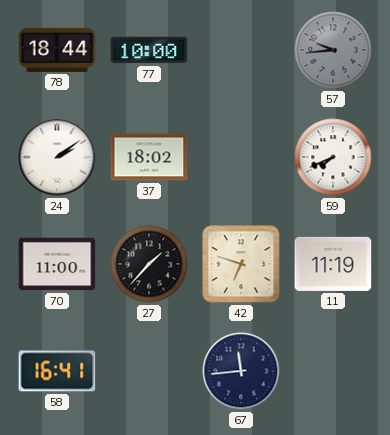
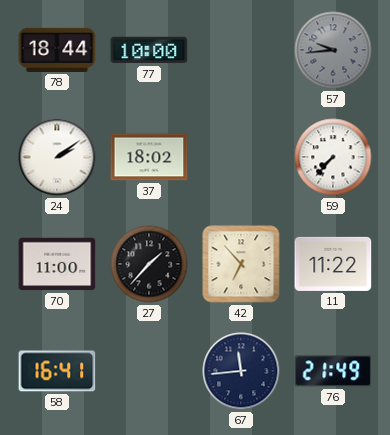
59: 7:41 -> 7:37
42: 6:48 -> 6:53
11: 11:19 -> 11:22
76: none -> 21:49
